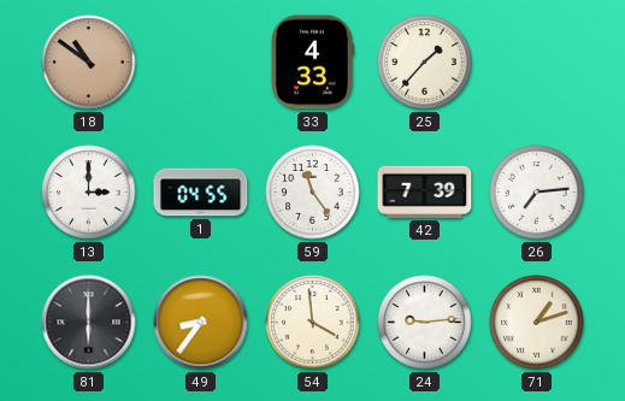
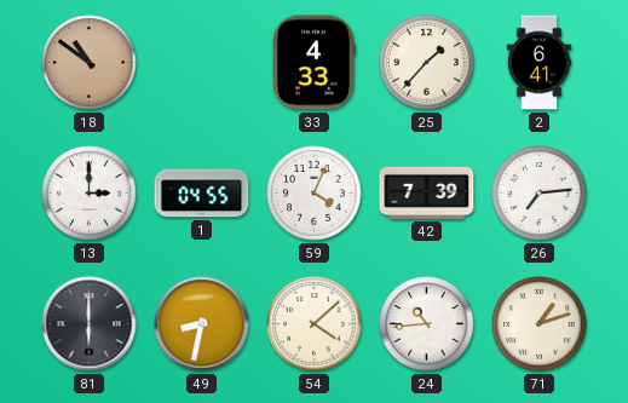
2: none -> 6:41
59: 11:24 -> 4:04
49: 8:36 -> 8:32
54: 3:59 -> 4:08
24: 9:14 -> 10:44
